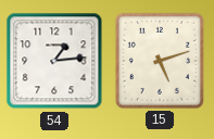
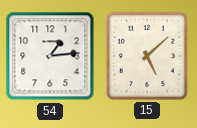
15: 5:12 -> 5:08
